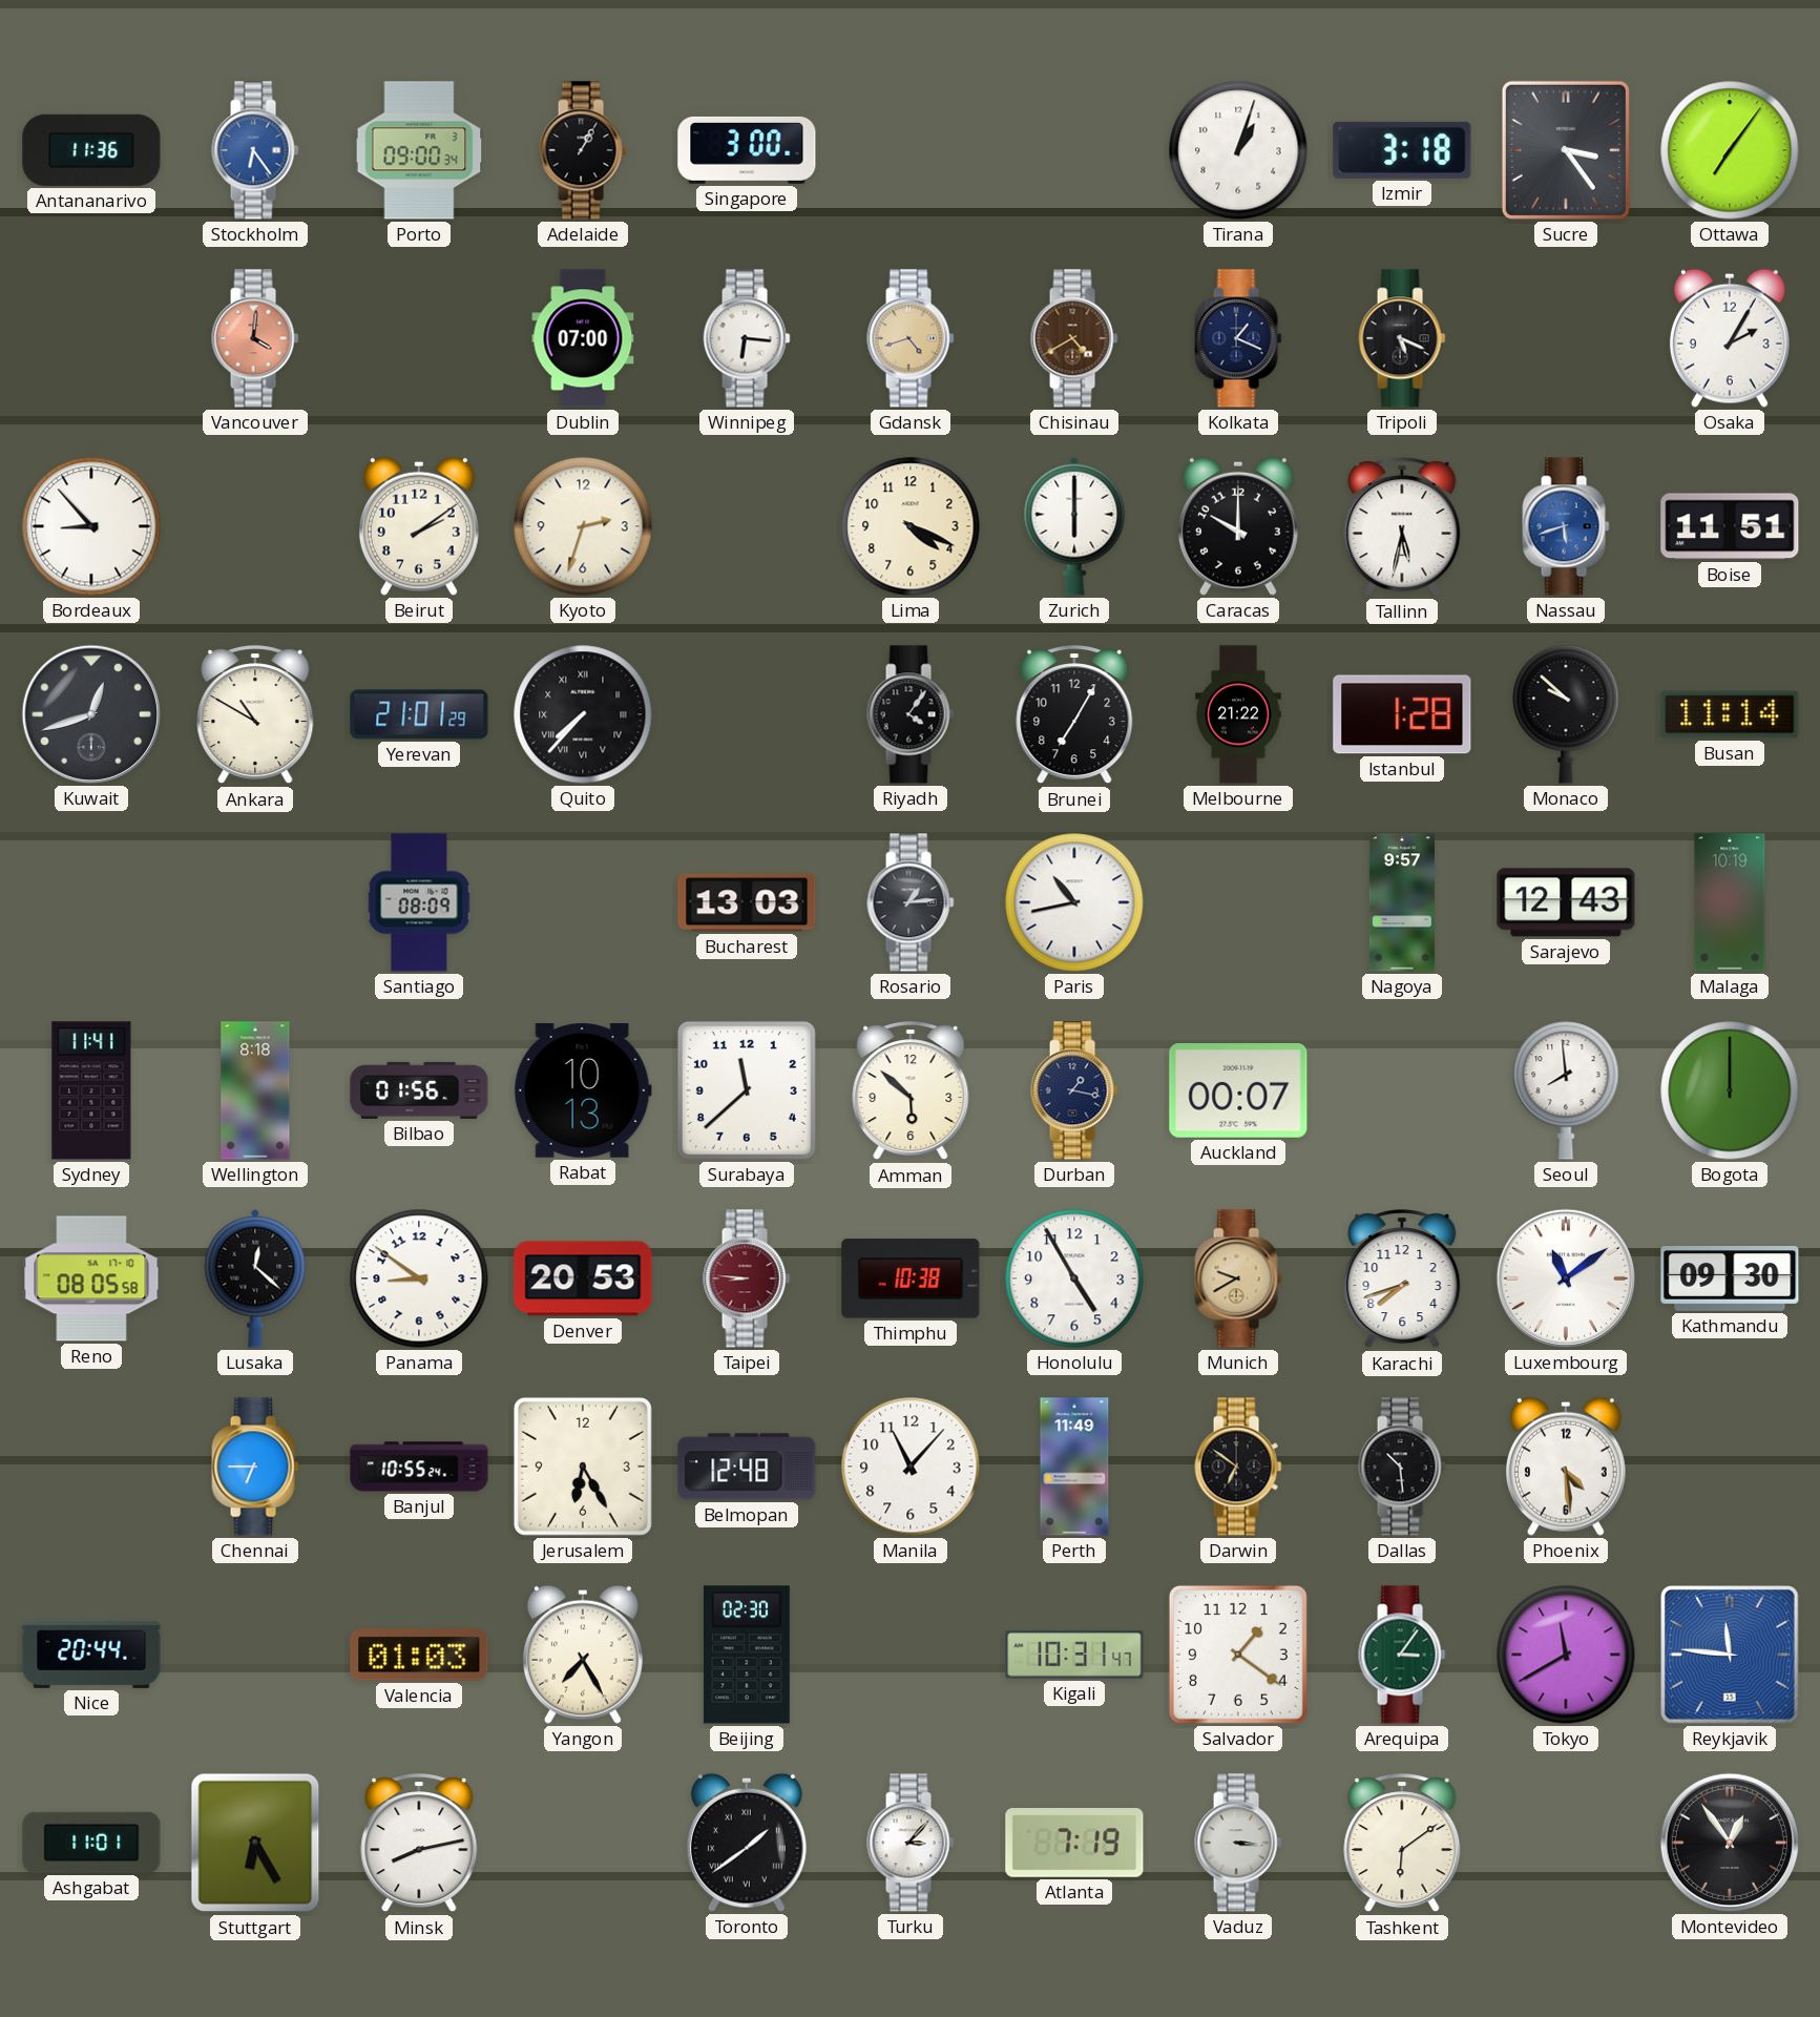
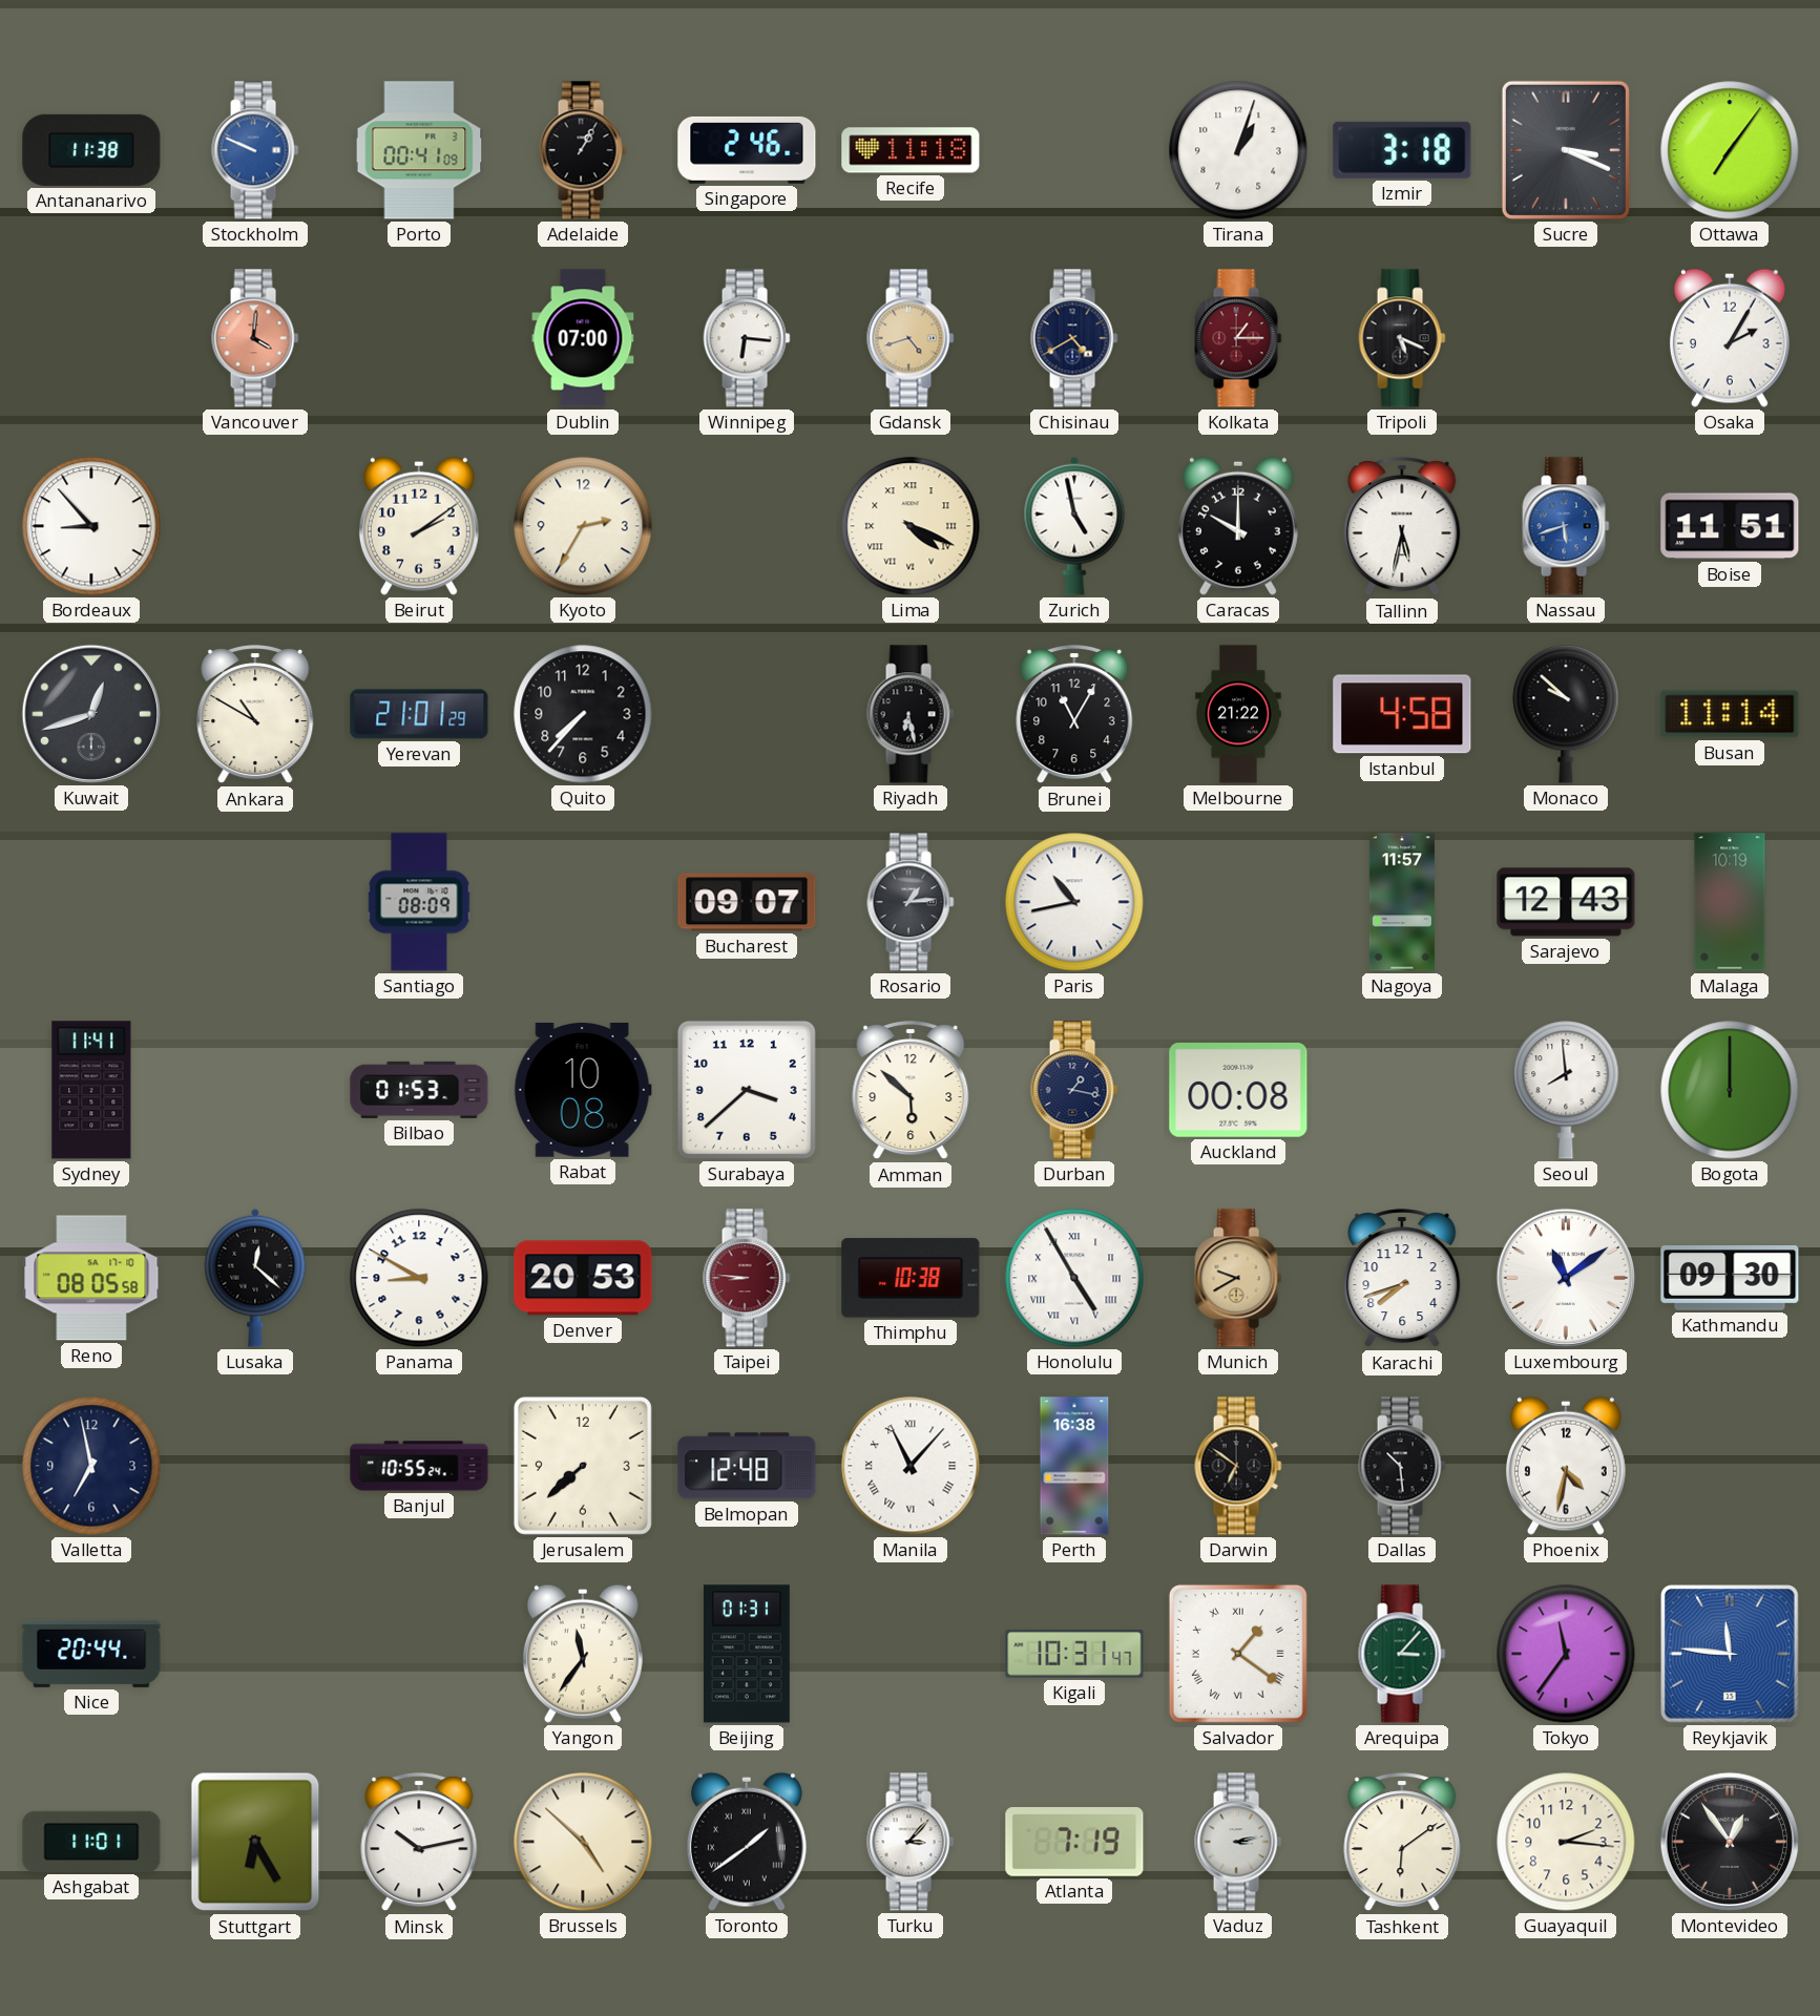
Antananarivo: 11:36 -> 11:38
Stockholm: 6:24 -> 9:49
Porto: 09:00 -> 00:41
Singapore: 3:00 -> 2:46
Recife: none -> 11:18
Sucre: 3:24 -> 3:19
Chisinau dial: brown -> navy
Kolkata: 1:19 -> 1:15
Kolkata dial: navy -> burgundy
Kyoto: 2:33 -> 2:35
Lima numerals: Arabic -> Roman
Zurich: 6:00 -> 4:58
Quito numerals: Roman -> Arabic
Riyadh: 4:06 -> 6:28
Brunei: 7:05 -> 11:05
Istanbul: 1:28 -> 4:58
Bucharest: 13:03 -> 09:07
Nagoya: 9:57 -> 11:57
Wellington: 8:18 -> none
Bilbao: 01:56 -> 01:53
Rabat: 10:13 -> 10:08
Surabaya: 11:38 -> 3:38
Auckland: 00:07 -> 00:08
Panama: 8:51 -> 8:50
Honolulu numerals: Arabic -> Roman
Valletta: none -> 6:58
Chennai: 6:45 -> none
Jerusalem: 6:25 -> 7:38
Manila numerals: Arabic -> Roman
Perth: 11:49 -> 16:38
Phoenix: 4:29 -> 4:32
Valencia: 01:03 -> none
Yangon: 7:25 -> 11:36
Beijing: 02:30 -> 01:31
Salvador numerals: Arabic -> Roman
Arequipa: 3:06 -> 3:07
Tokyo: 11:40 -> 11:36
Minsk: 8:13 -> 10:13
Brussels: none -> 4:52
Vaduz: 3:16 -> 3:13
Guayaquil: none -> 2:16
